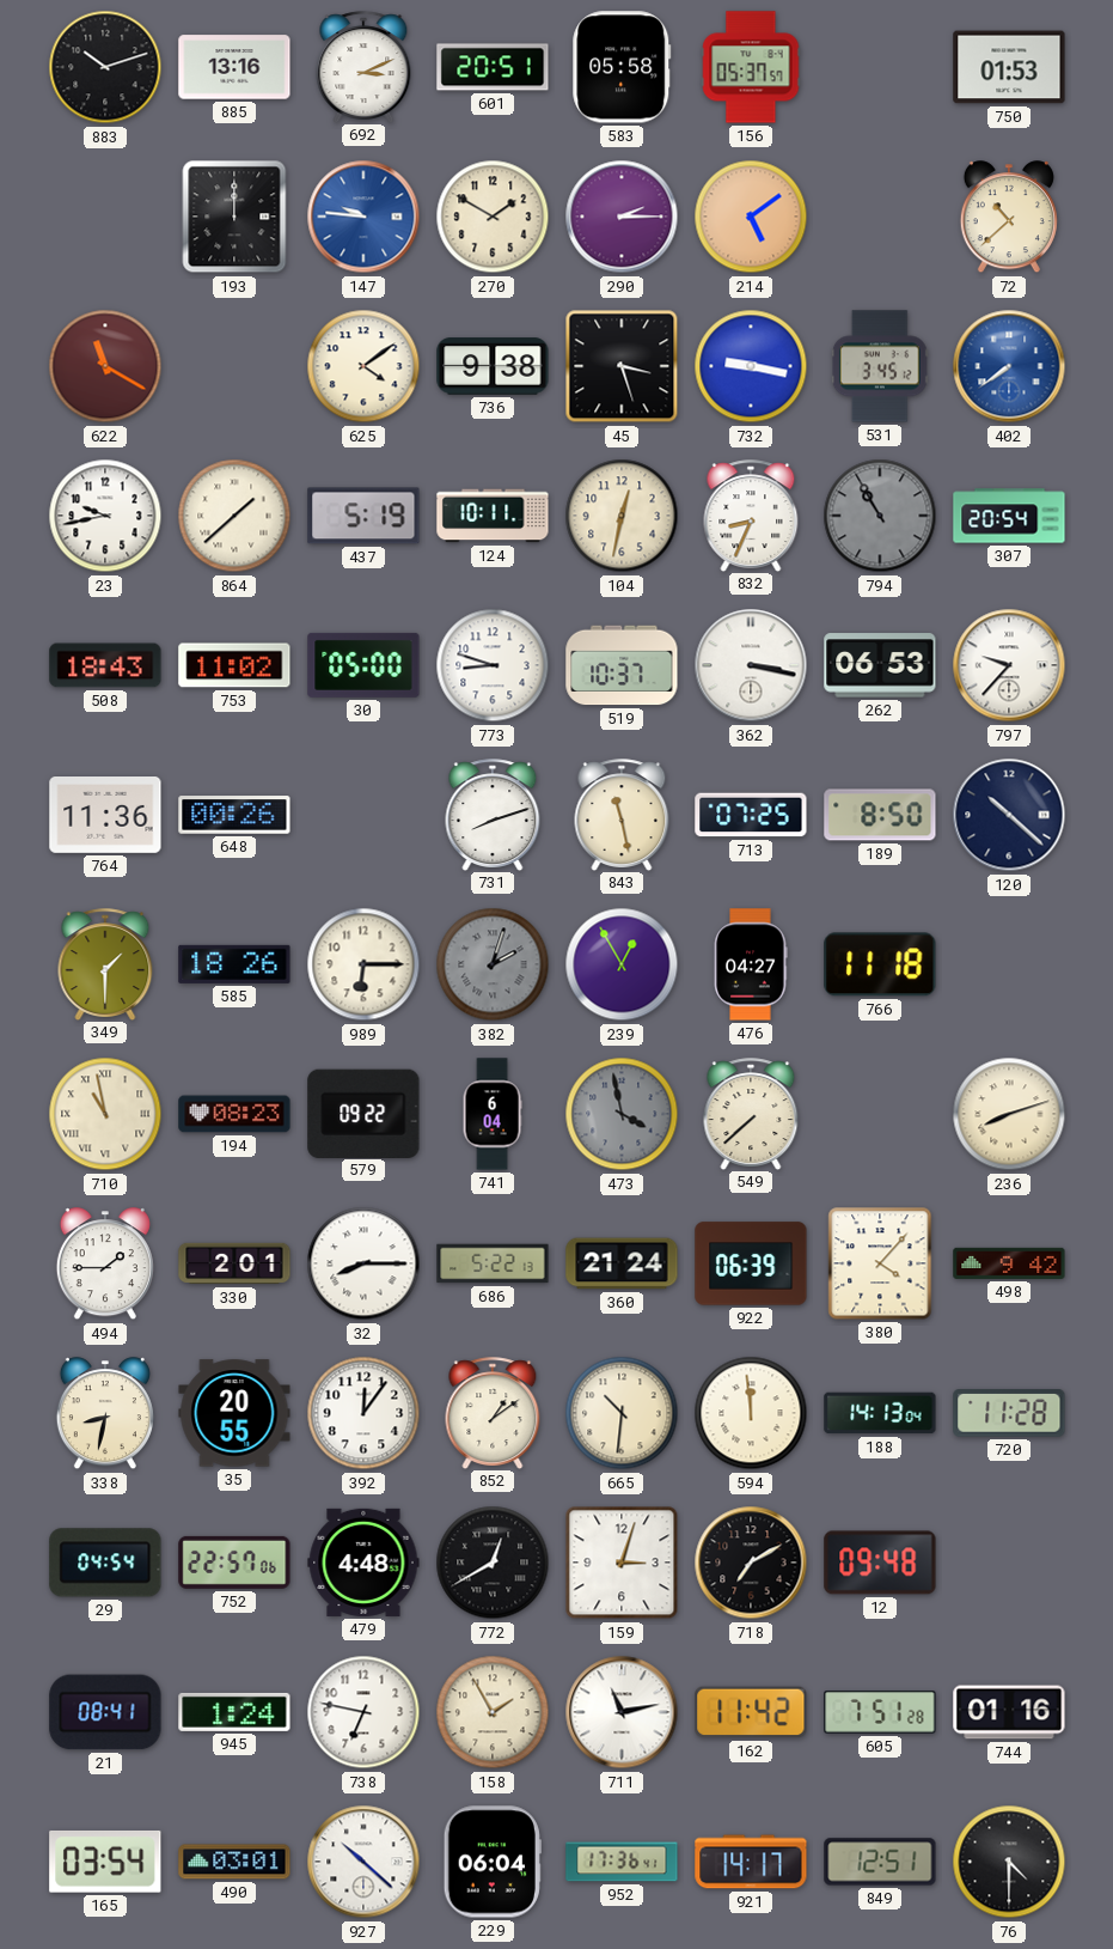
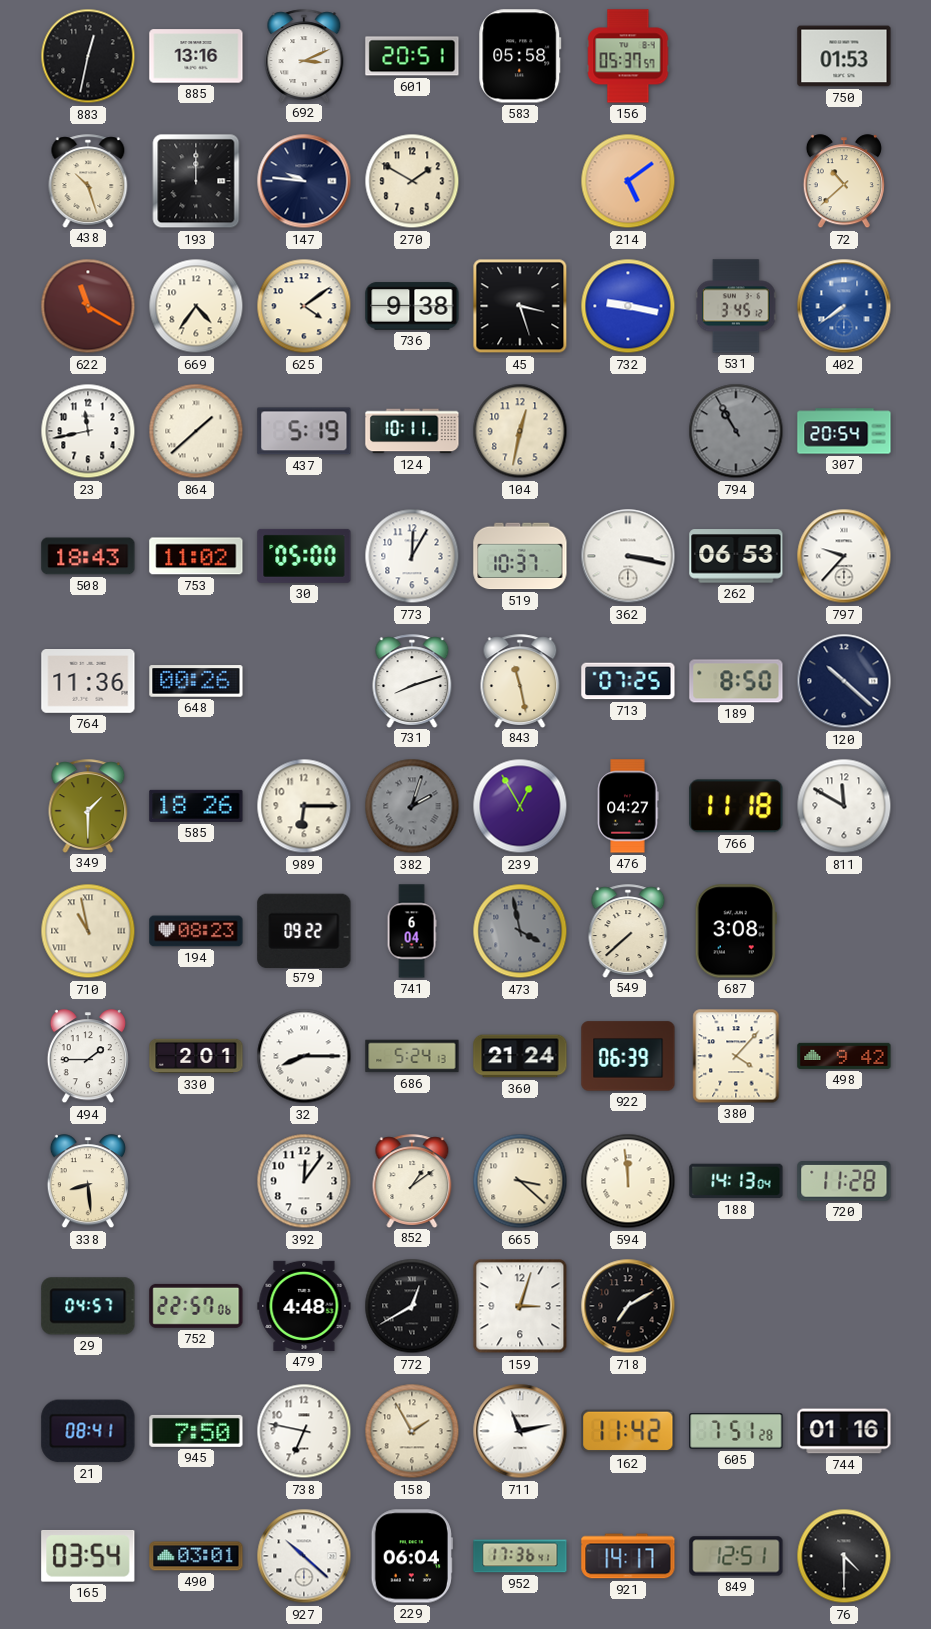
883: 10:12 -> 12:32
438: none -> 10:27
147 dial: blue -> navy
290: 2:15 -> none
669: none -> 4:36
23: 9:43 -> 11:43
832: 8:34 -> none
773: 8:48 -> 12:05
811: none -> 11:50
687: none -> 3:08
236: 8:12 -> none
686: 5:22 -> 5:24
338: 8:32 -> 8:29
35: 20:55 -> none
665: 10:31 -> 3:22
29: 04:54 -> 04:57
12: 09:48 -> none
945: 1:24 -> 7:50
